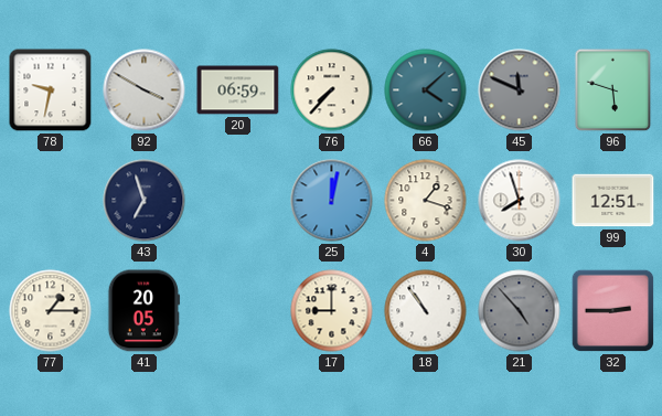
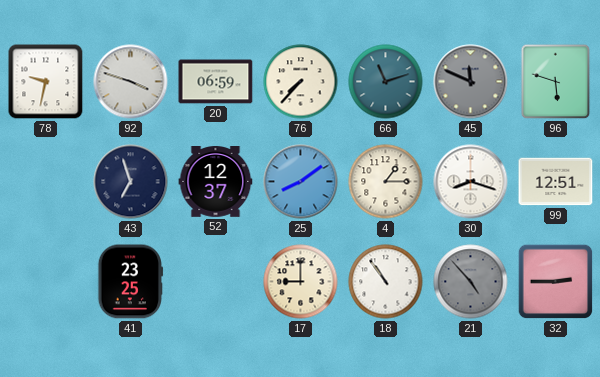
92: 3:50 -> 3:48
66: 4:08 -> 11:12
52: none -> 12:37
25: 12:02 -> 8:09
4: 1:18 -> 1:15
30: 7:57 -> 8:18
77: 1:15 -> none
41: 20:05 -> 23:25
